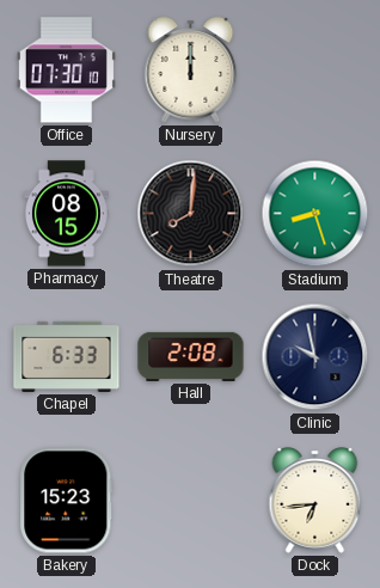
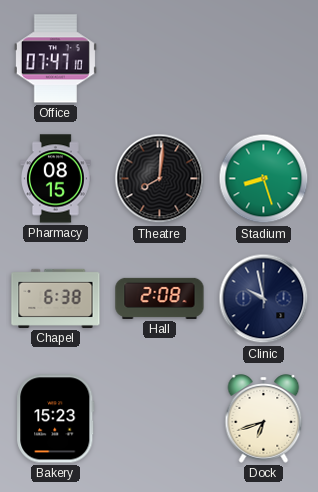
Office: 07:30 -> 07:47
Nursery: 12:00 -> none
Chapel: 6:33 -> 6:38
Dock: 6:44 -> 6:42
